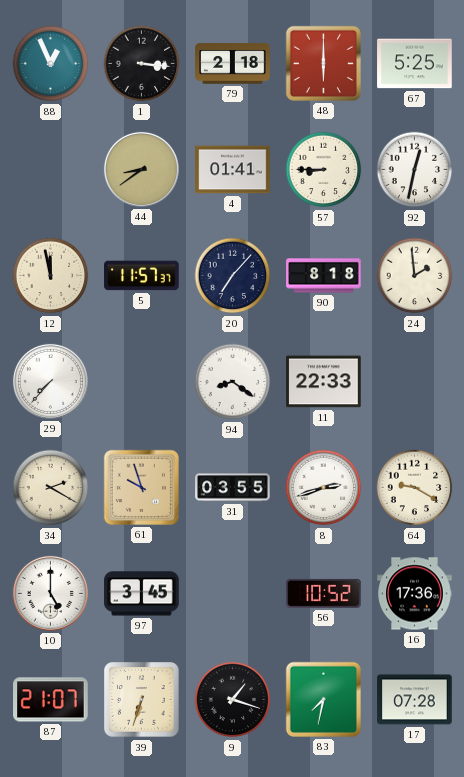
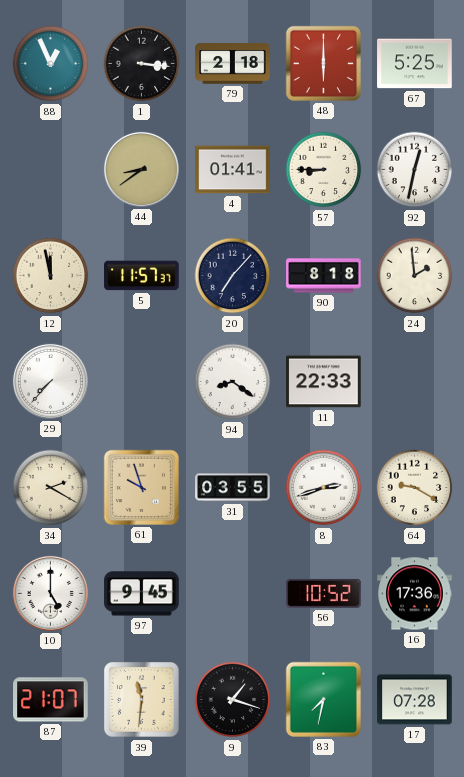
97: 3:45 -> 9:45
39: 6:33 -> 11:31
